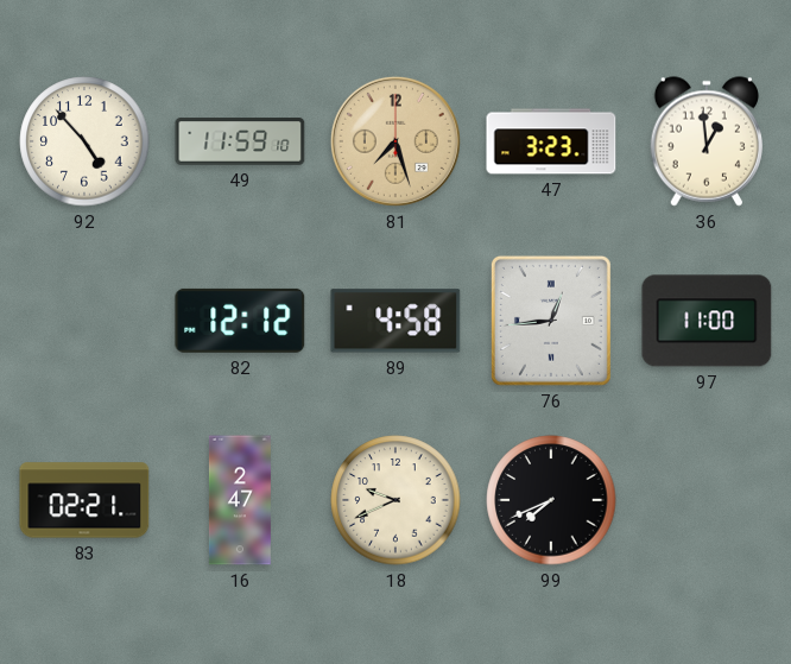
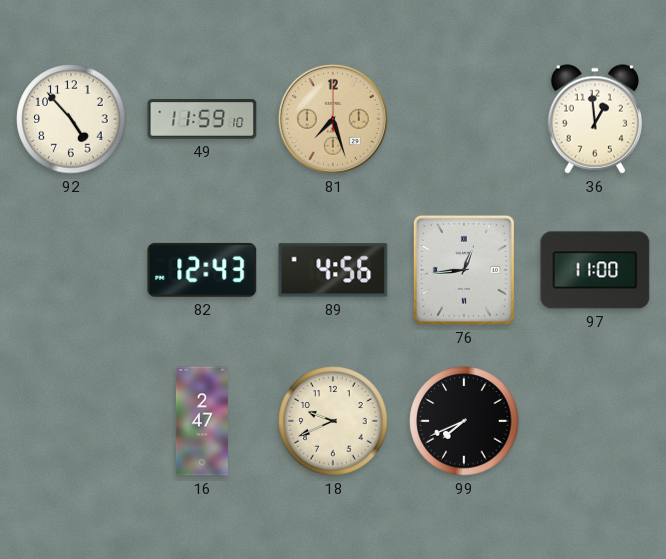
47: 3:23 -> none
82: 12:12 -> 12:43
89: 4:58 -> 4:56
83: 02:21 -> none
